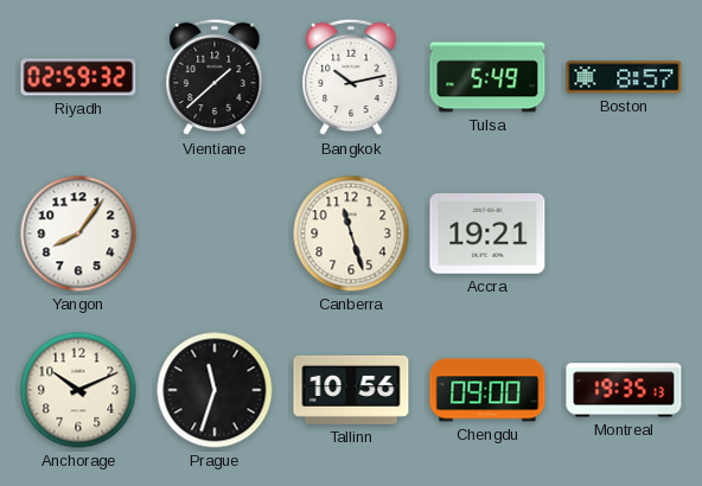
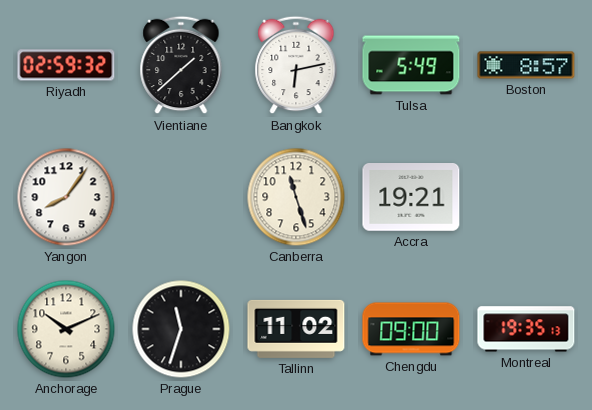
Bangkok: 10:13 -> 6:13
Tallinn: 10:56 -> 11:02
